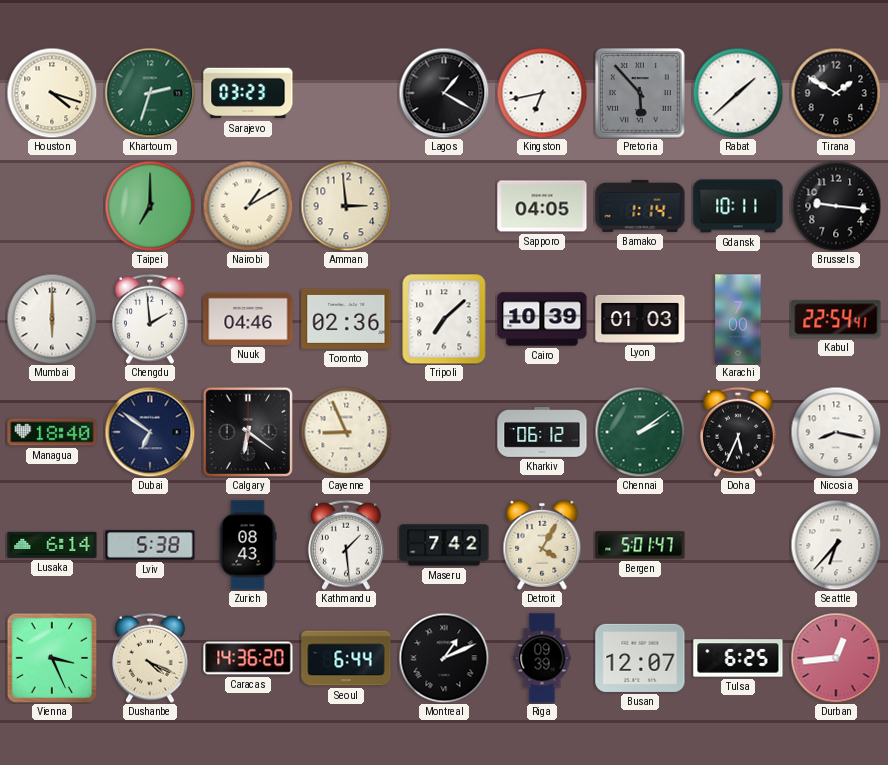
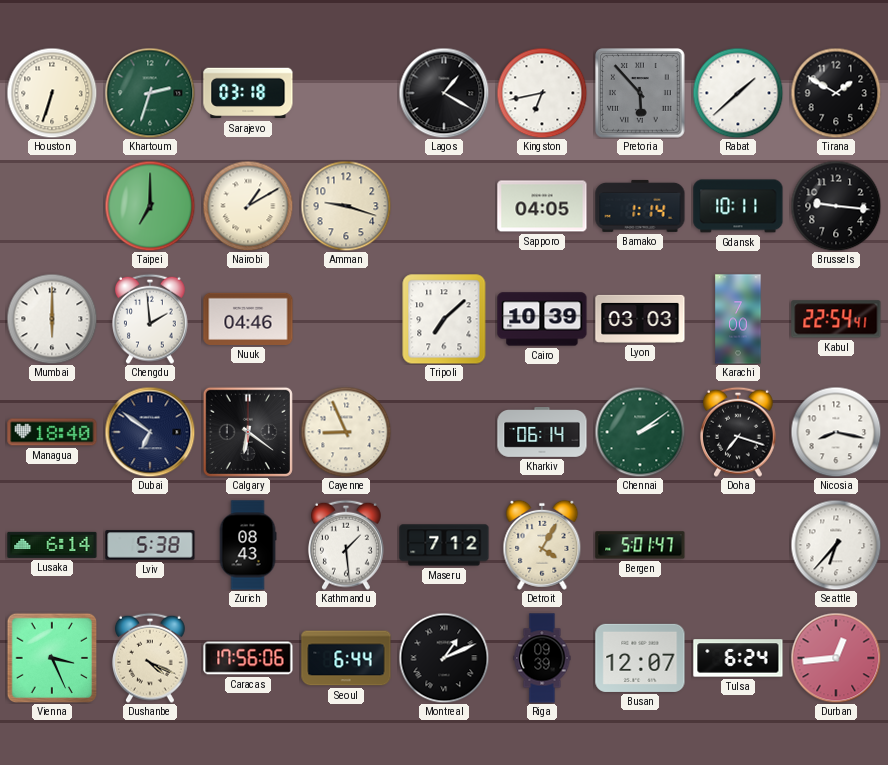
Houston: 4:18 -> 6:33
Sarajevo: 03:23 -> 03:18
Amman: 2:59 -> 9:18
Toronto: 02:36 -> none
Lyon: 01:03 -> 03:03
Kharkiv: 06:12 -> 06:14
Doha: 5:34 -> 7:18
Maseru: 7:42 -> 7:12
Caracas: 14:36 -> 17:56
Tulsa: 6:25 -> 6:24
